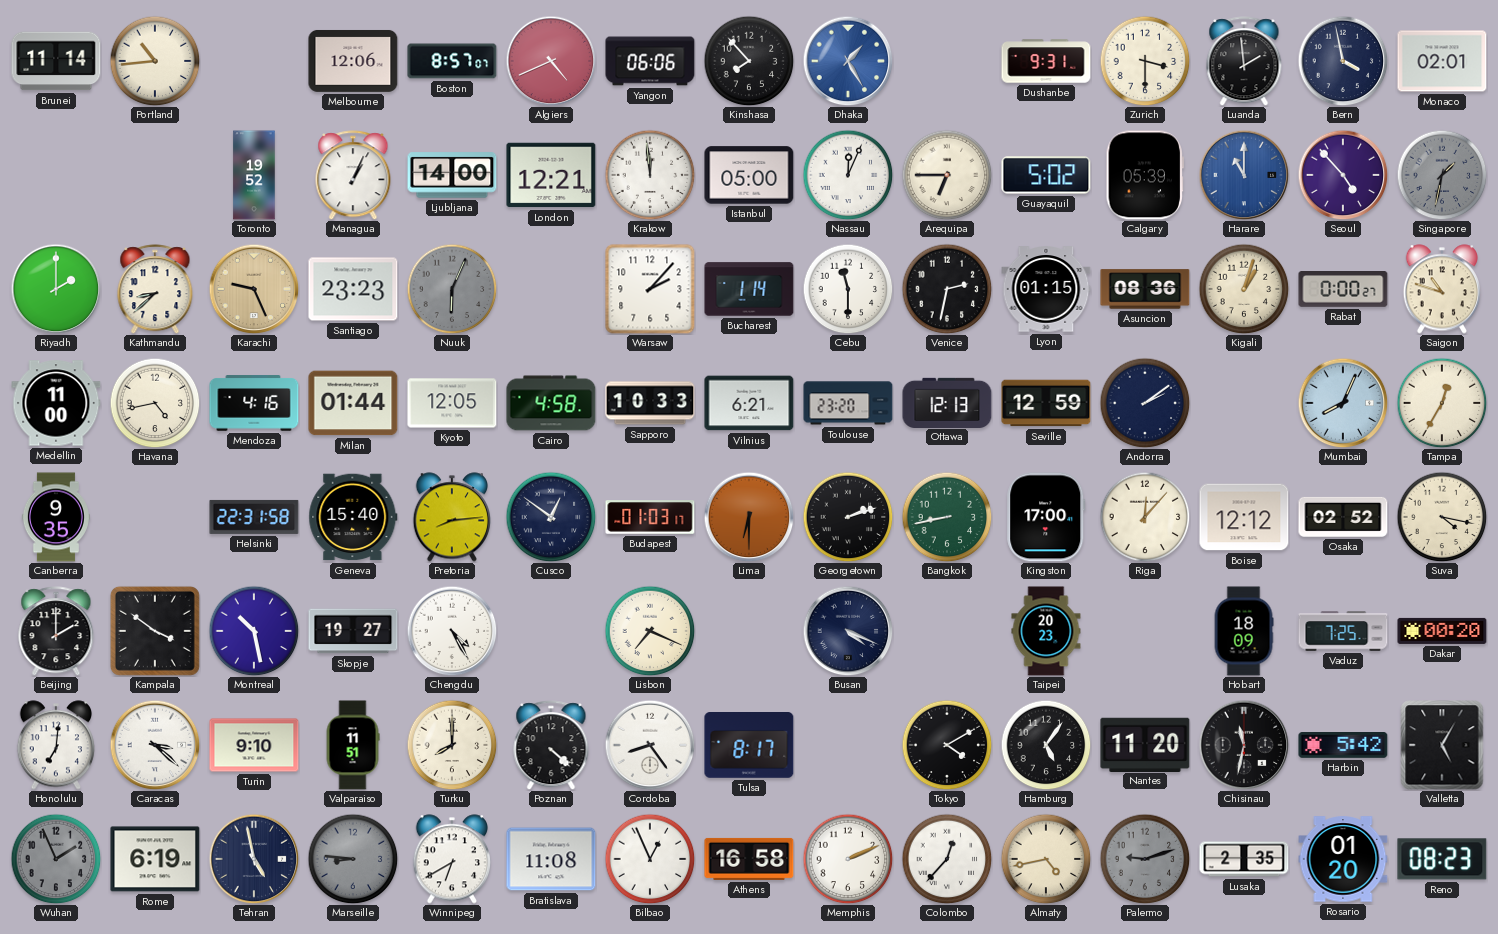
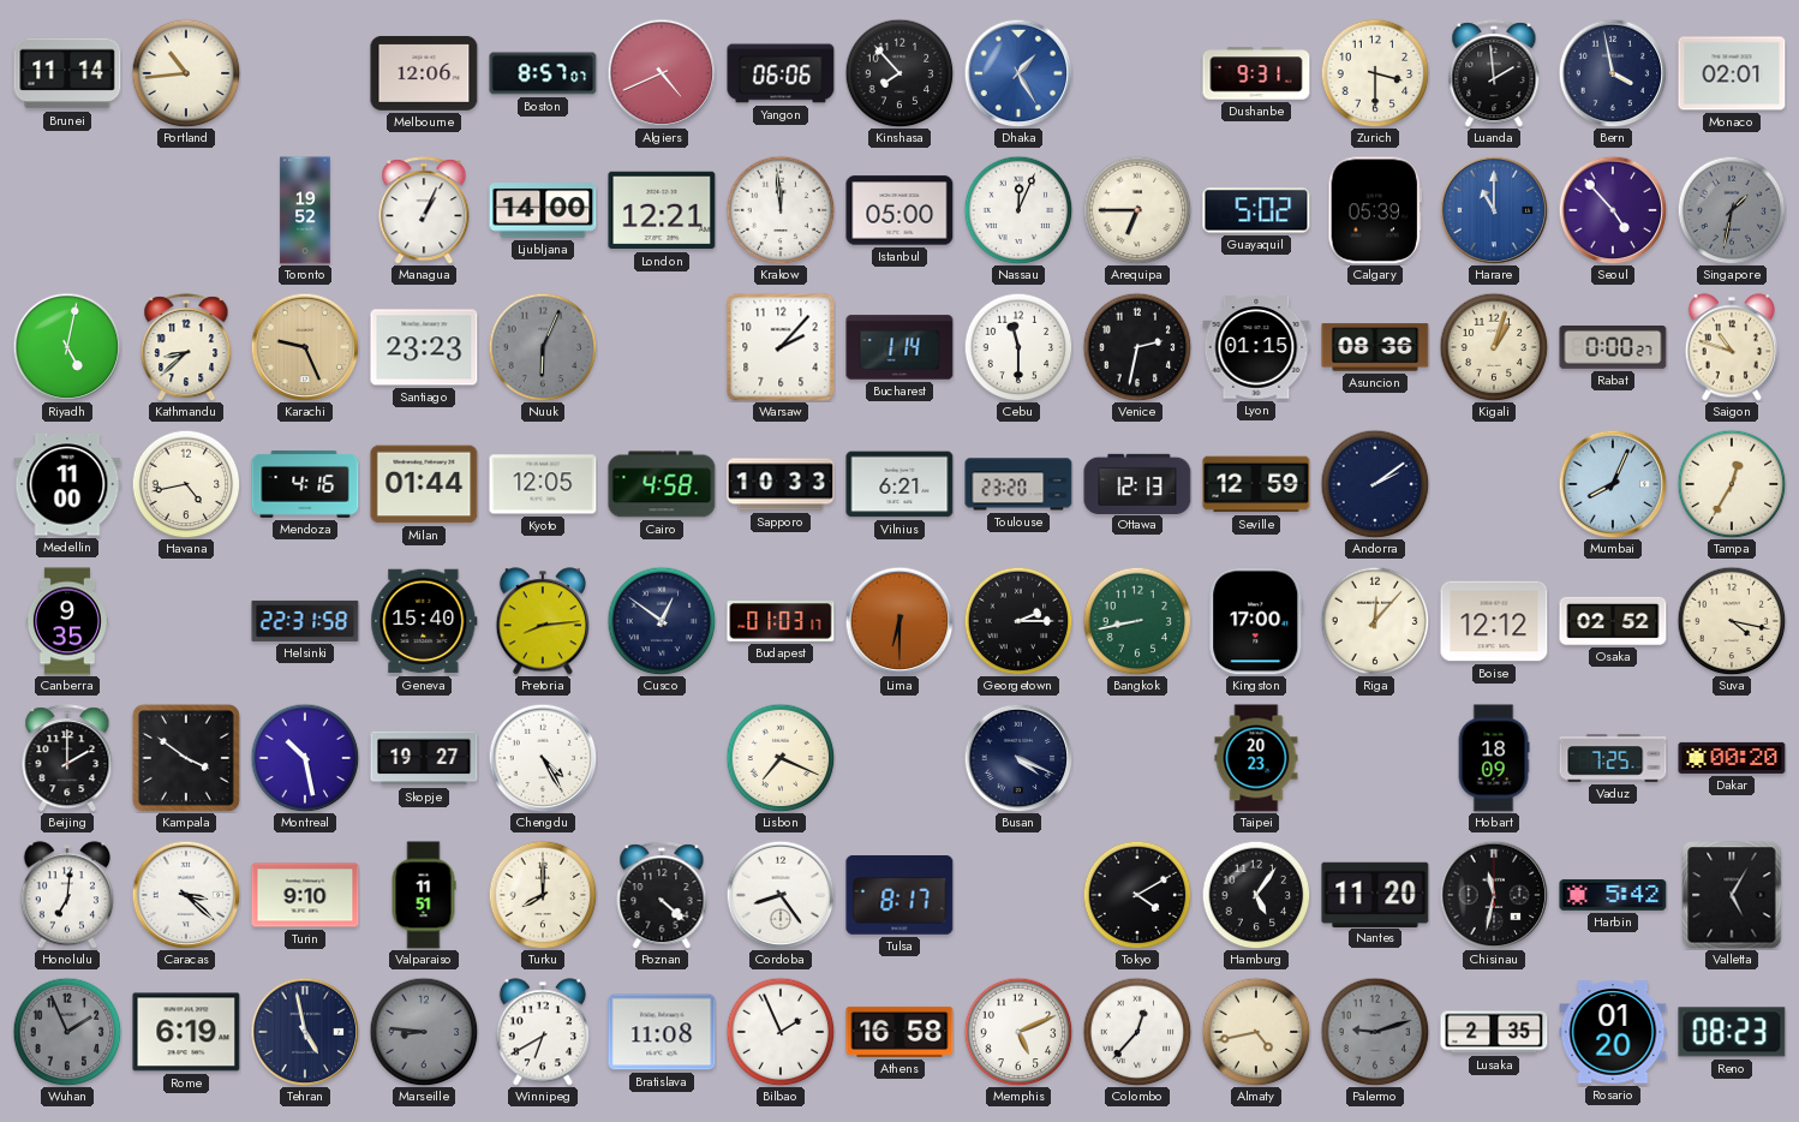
Riyadh: 2:00 -> 5:02
Georgetown: 2:12 -> 2:15
Bilbao: 12:56 -> 1:56
Memphis: 2:11 -> 5:11
